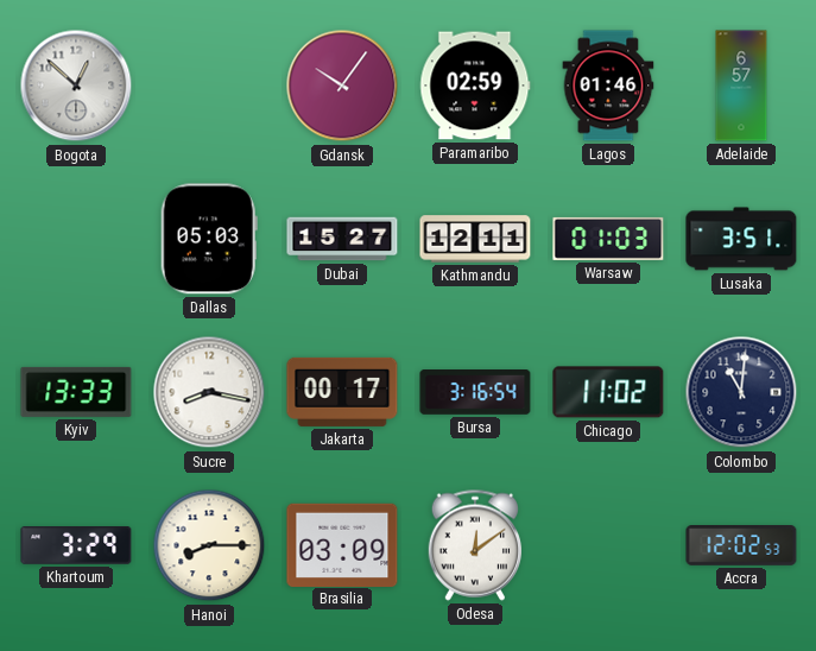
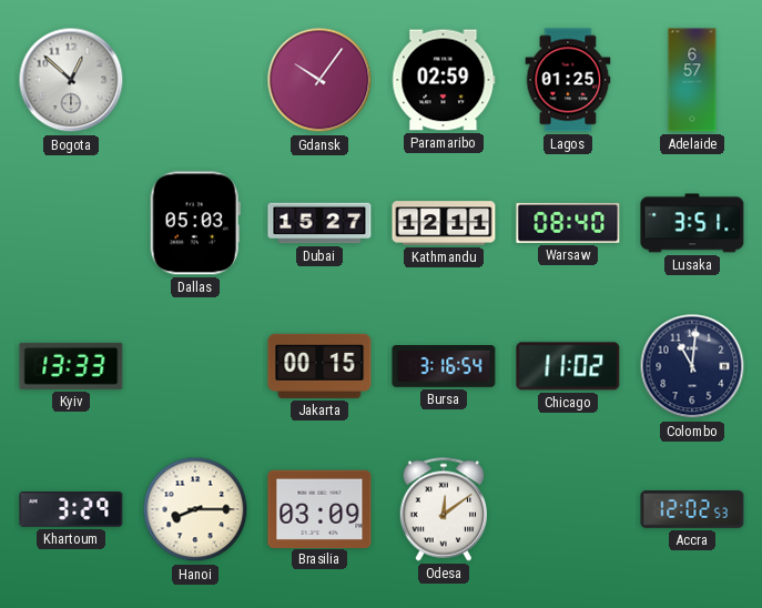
Lagos: 01:46 -> 01:25
Warsaw: 01:03 -> 08:40
Sucre: 8:17 -> none
Jakarta: 00:17 -> 00:15
